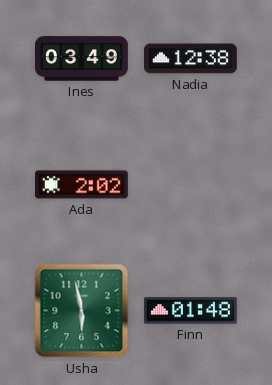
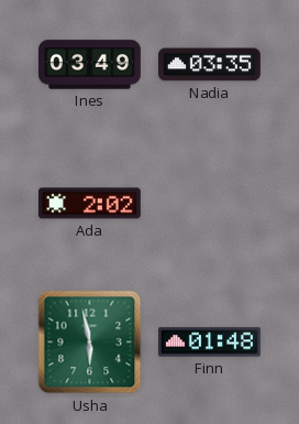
Nadia: 12:38 -> 03:35
